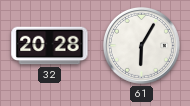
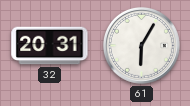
32: 20:28 -> 20:31
